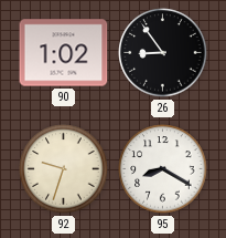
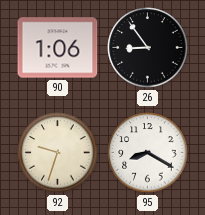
90: 1:02 -> 1:06
